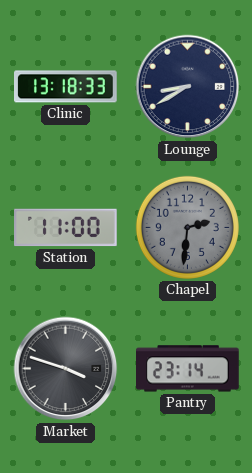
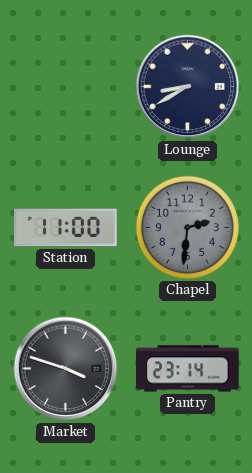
Clinic: 13:18 -> none
